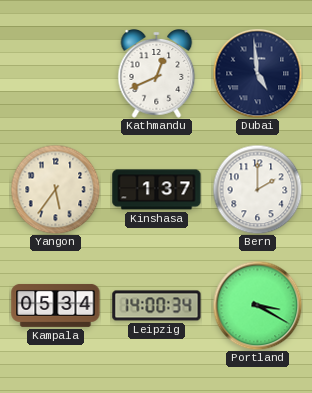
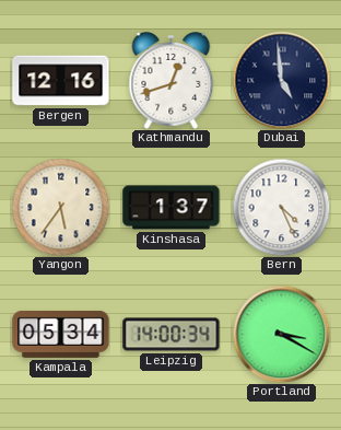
Bergen: none -> 12:16
Kathmandu: 12:41 -> 12:42
Bern: 2:00 -> 4:26
